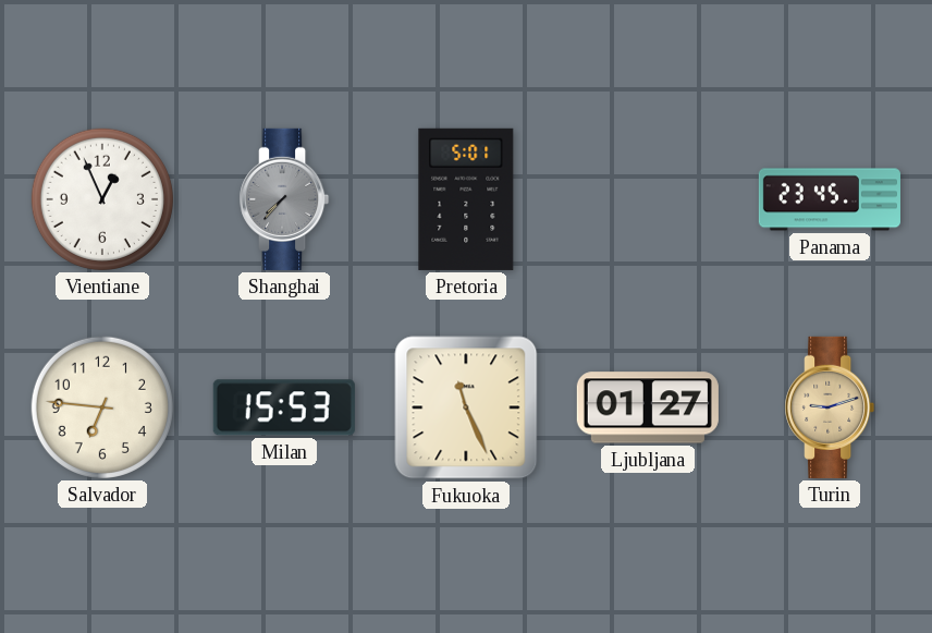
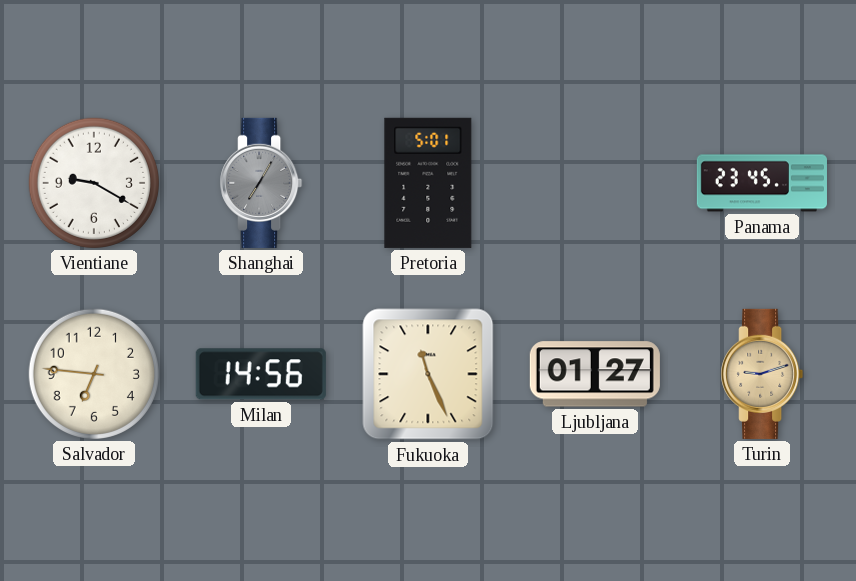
Vientiane: 12:56 -> 9:20
Shanghai: 7:37 -> 7:05
Milan: 15:53 -> 14:56
